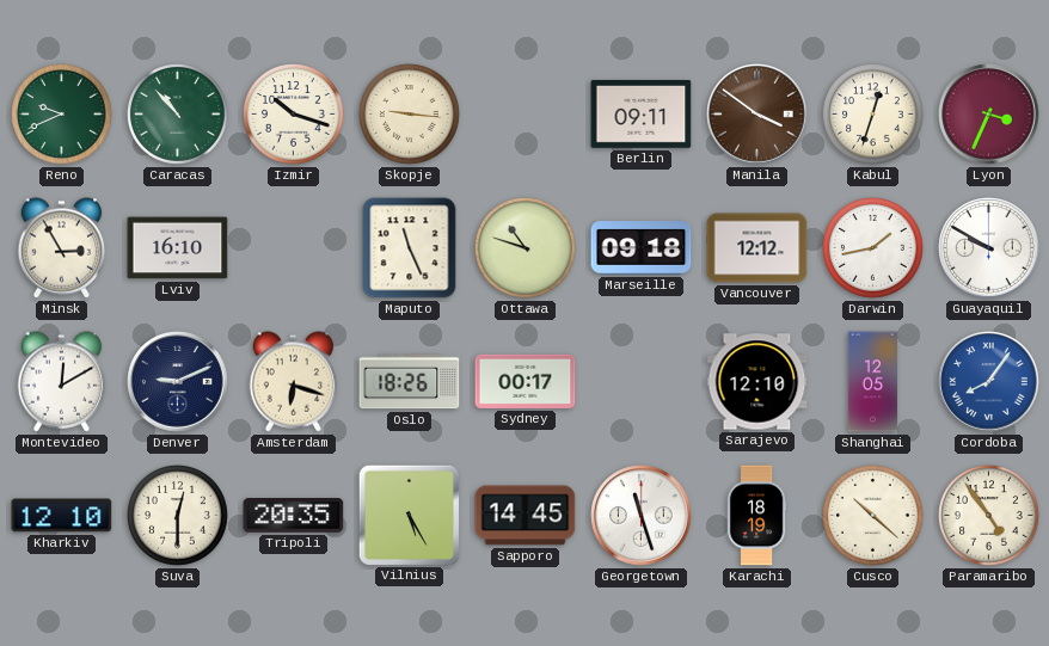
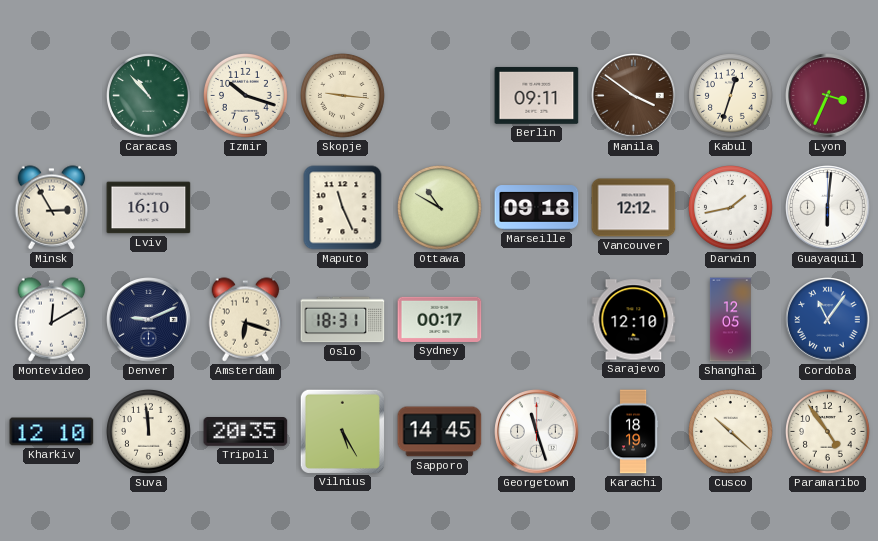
Reno: 9:41 -> none
Ottawa: 10:48 -> 10:50
Guayaquil: 9:50 -> 6:01
Oslo: 18:26 -> 18:31
Cordoba: 8:06 -> 11:06
Suva: 12:30 -> 11:59
